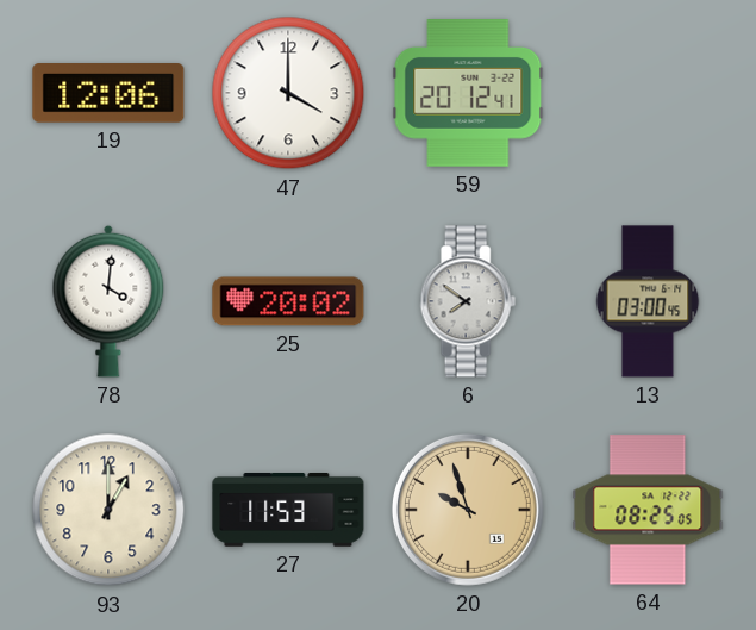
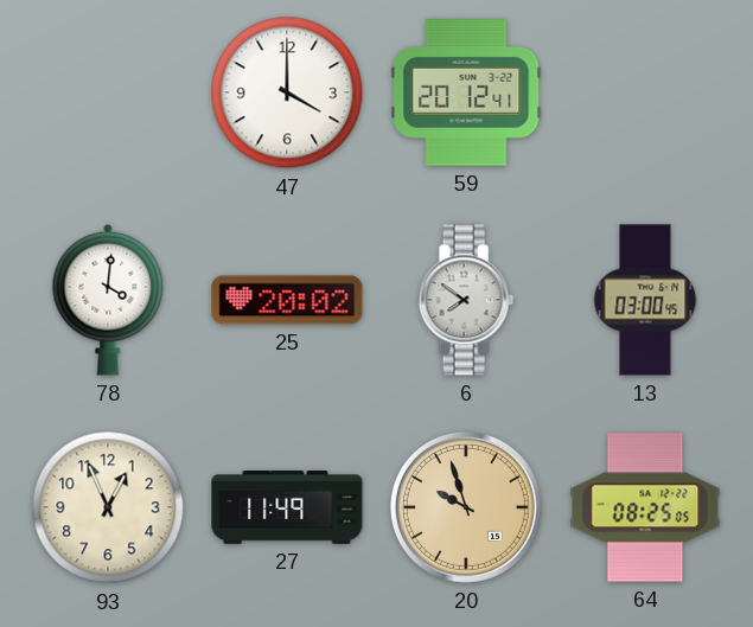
19: 12:06 -> none
93: 1:00 -> 12:56
27: 11:53 -> 11:49
